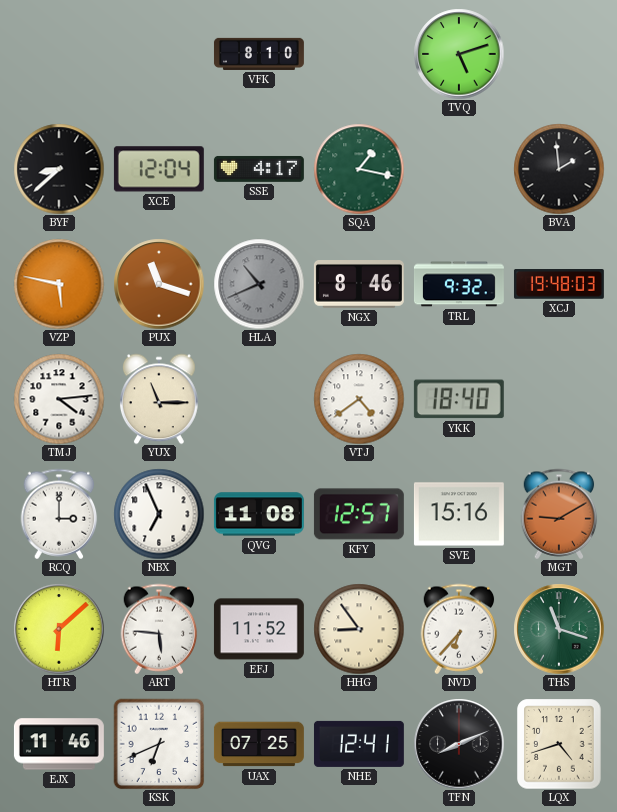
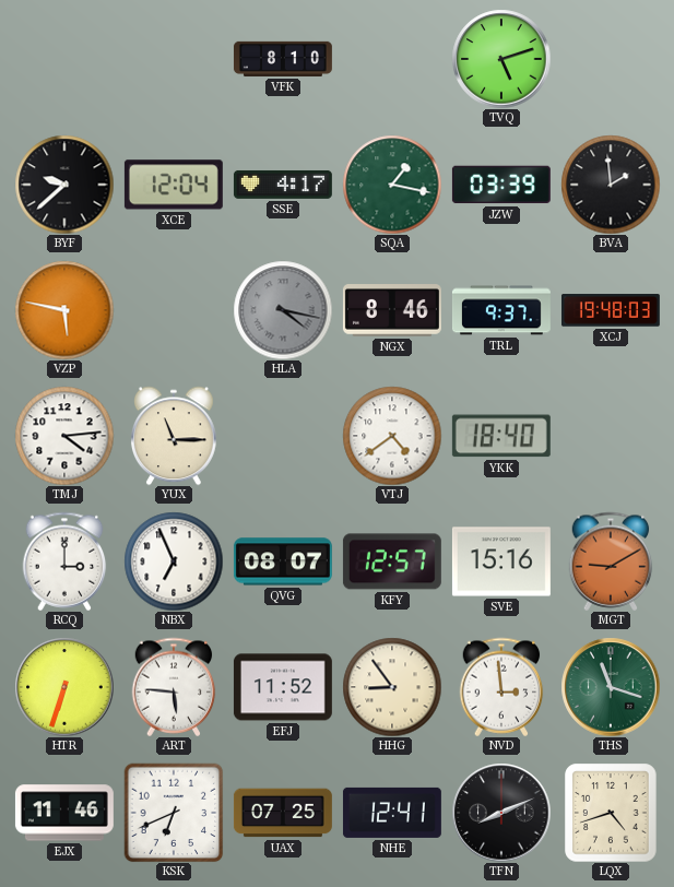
BYF: 8:38 -> 9:38
JZW: none -> 03:39
PUX: 11:18 -> none
HLA: 10:41 -> 4:17
TRL: 9:32 -> 9:37
QVG: 11:08 -> 08:07
HTR: 6:08 -> 6:33
NVD: 6:37 -> 2:59
